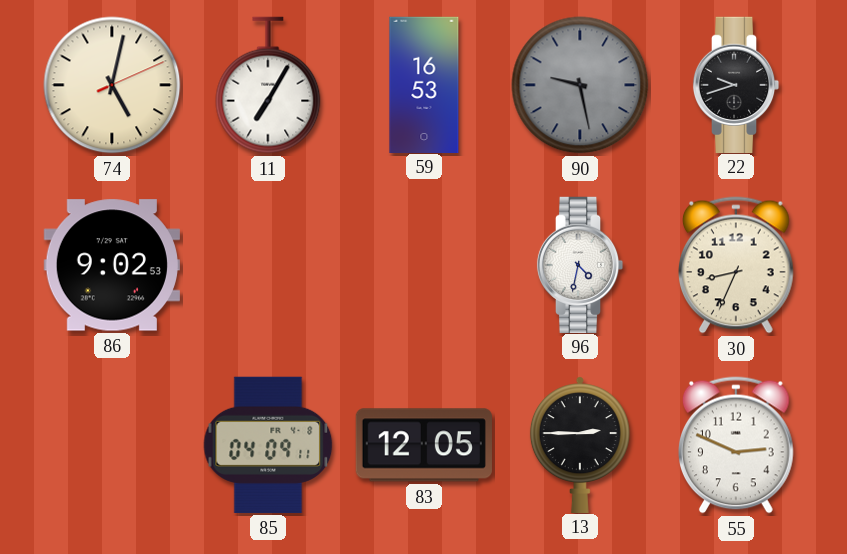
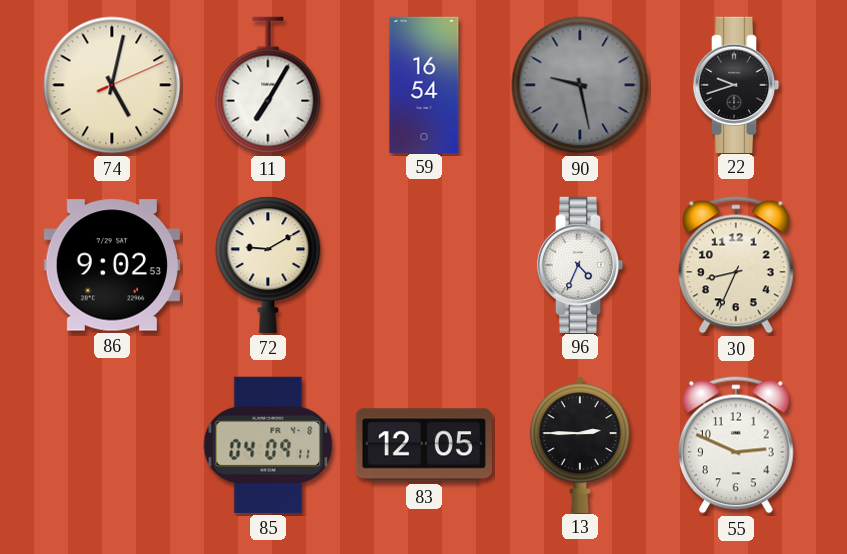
59: 16:53 -> 16:54
72: none -> 9:10
96: 4:32 -> 4:34
